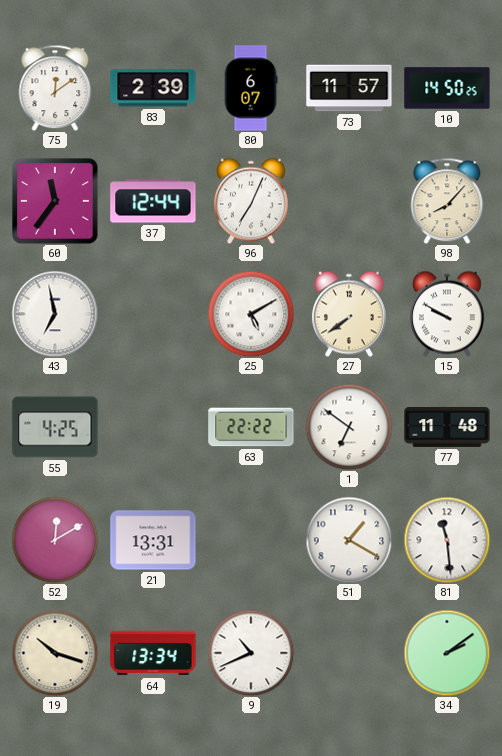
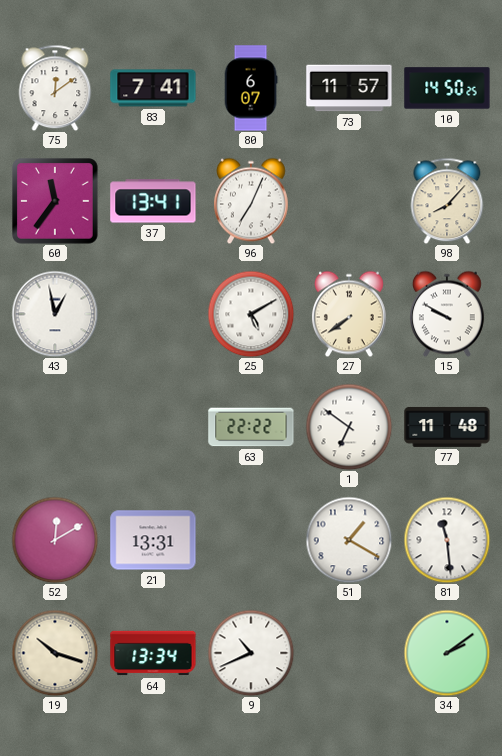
83: 2:39 -> 7:41
37: 12:44 -> 13:41
43: 6:58 -> 12:58
55: 4:25 -> none
